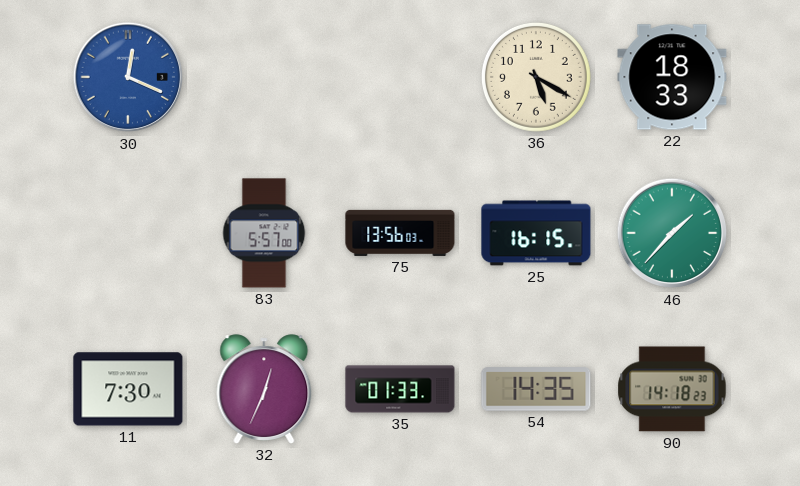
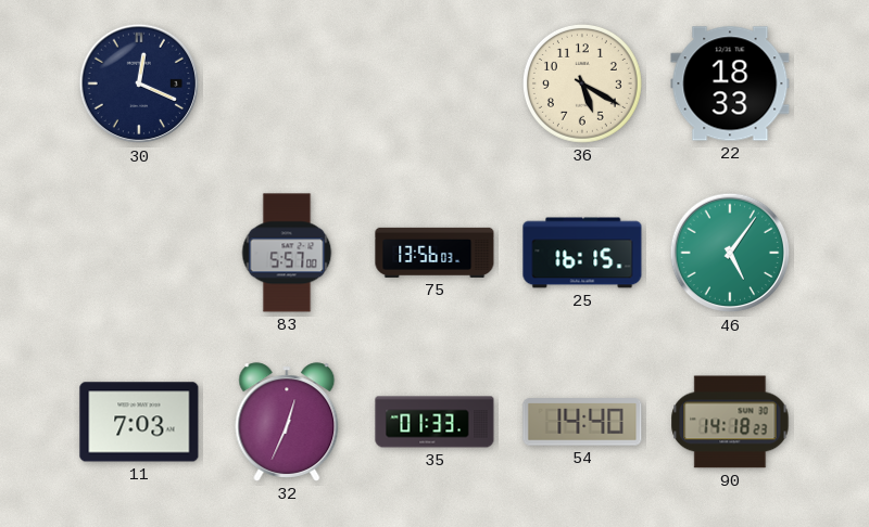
30 dial: blue -> navy
46: 1:37 -> 5:06
11: 7:30 -> 7:03
54: 14:35 -> 14:40
